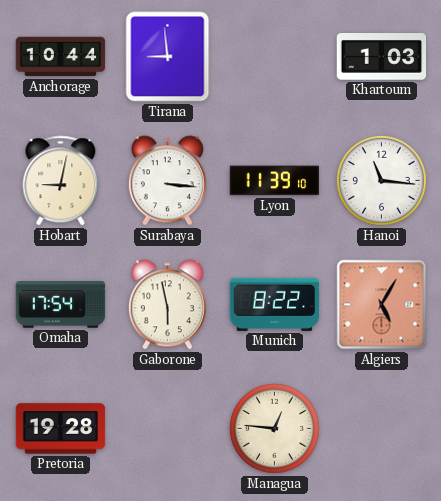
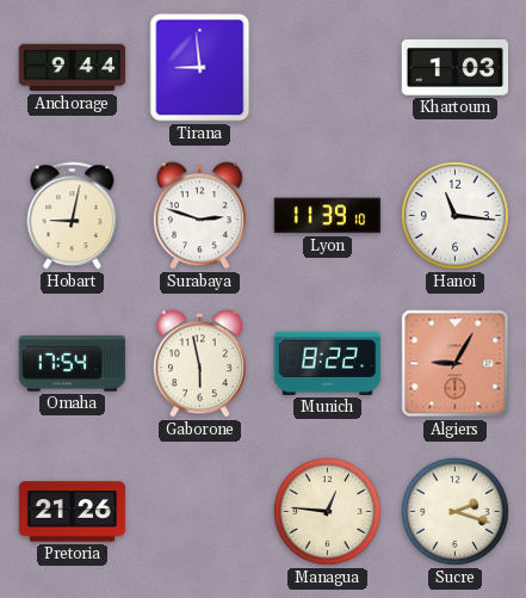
Anchorage: 10:44 -> 9:44
Surabaya: 3:16 -> 2:48
Algiers: 5:05 -> 9:05
Pretoria: 19:28 -> 21:26
Sucre: none -> 2:18
